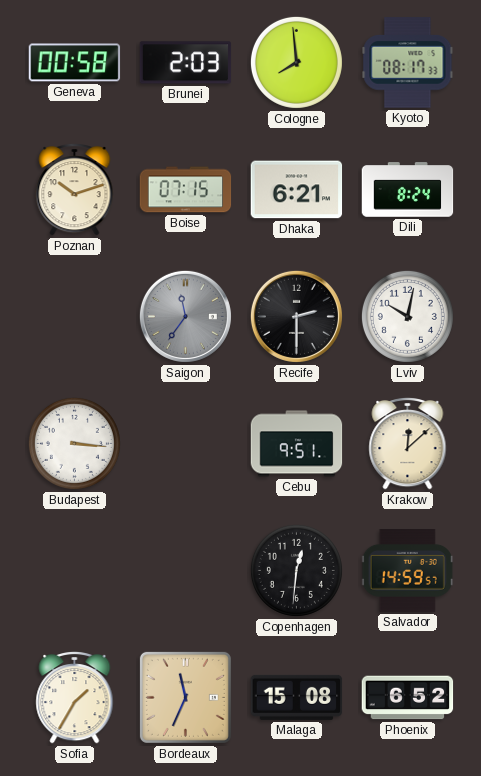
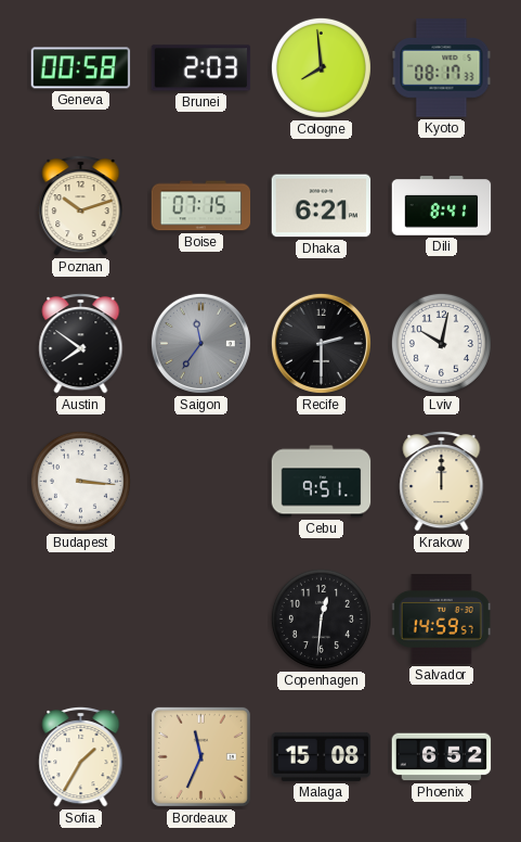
Dili: 8:24 -> 8:41
Austin: none -> 7:51
Krakow: 12:08 -> 12:00
